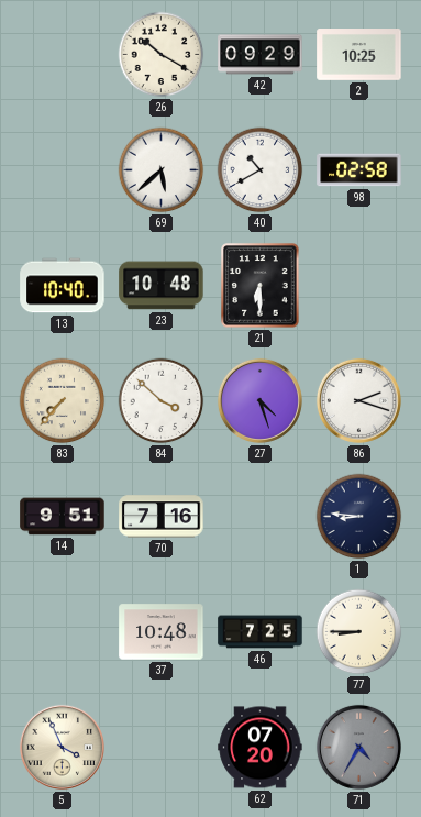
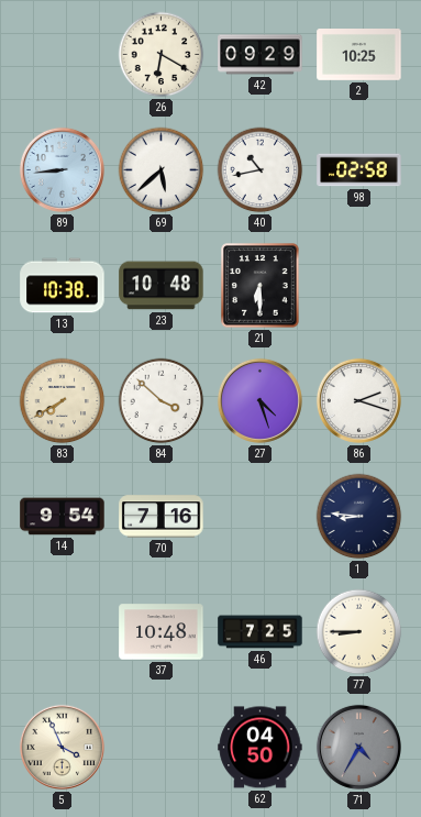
26: 10:20 -> 6:20
89: none -> 8:44
40: 10:40 -> 10:43
13: 10:40 -> 10:38
83: 7:37 -> 7:40
14: 9:51 -> 9:54
62: 07:20 -> 04:50
